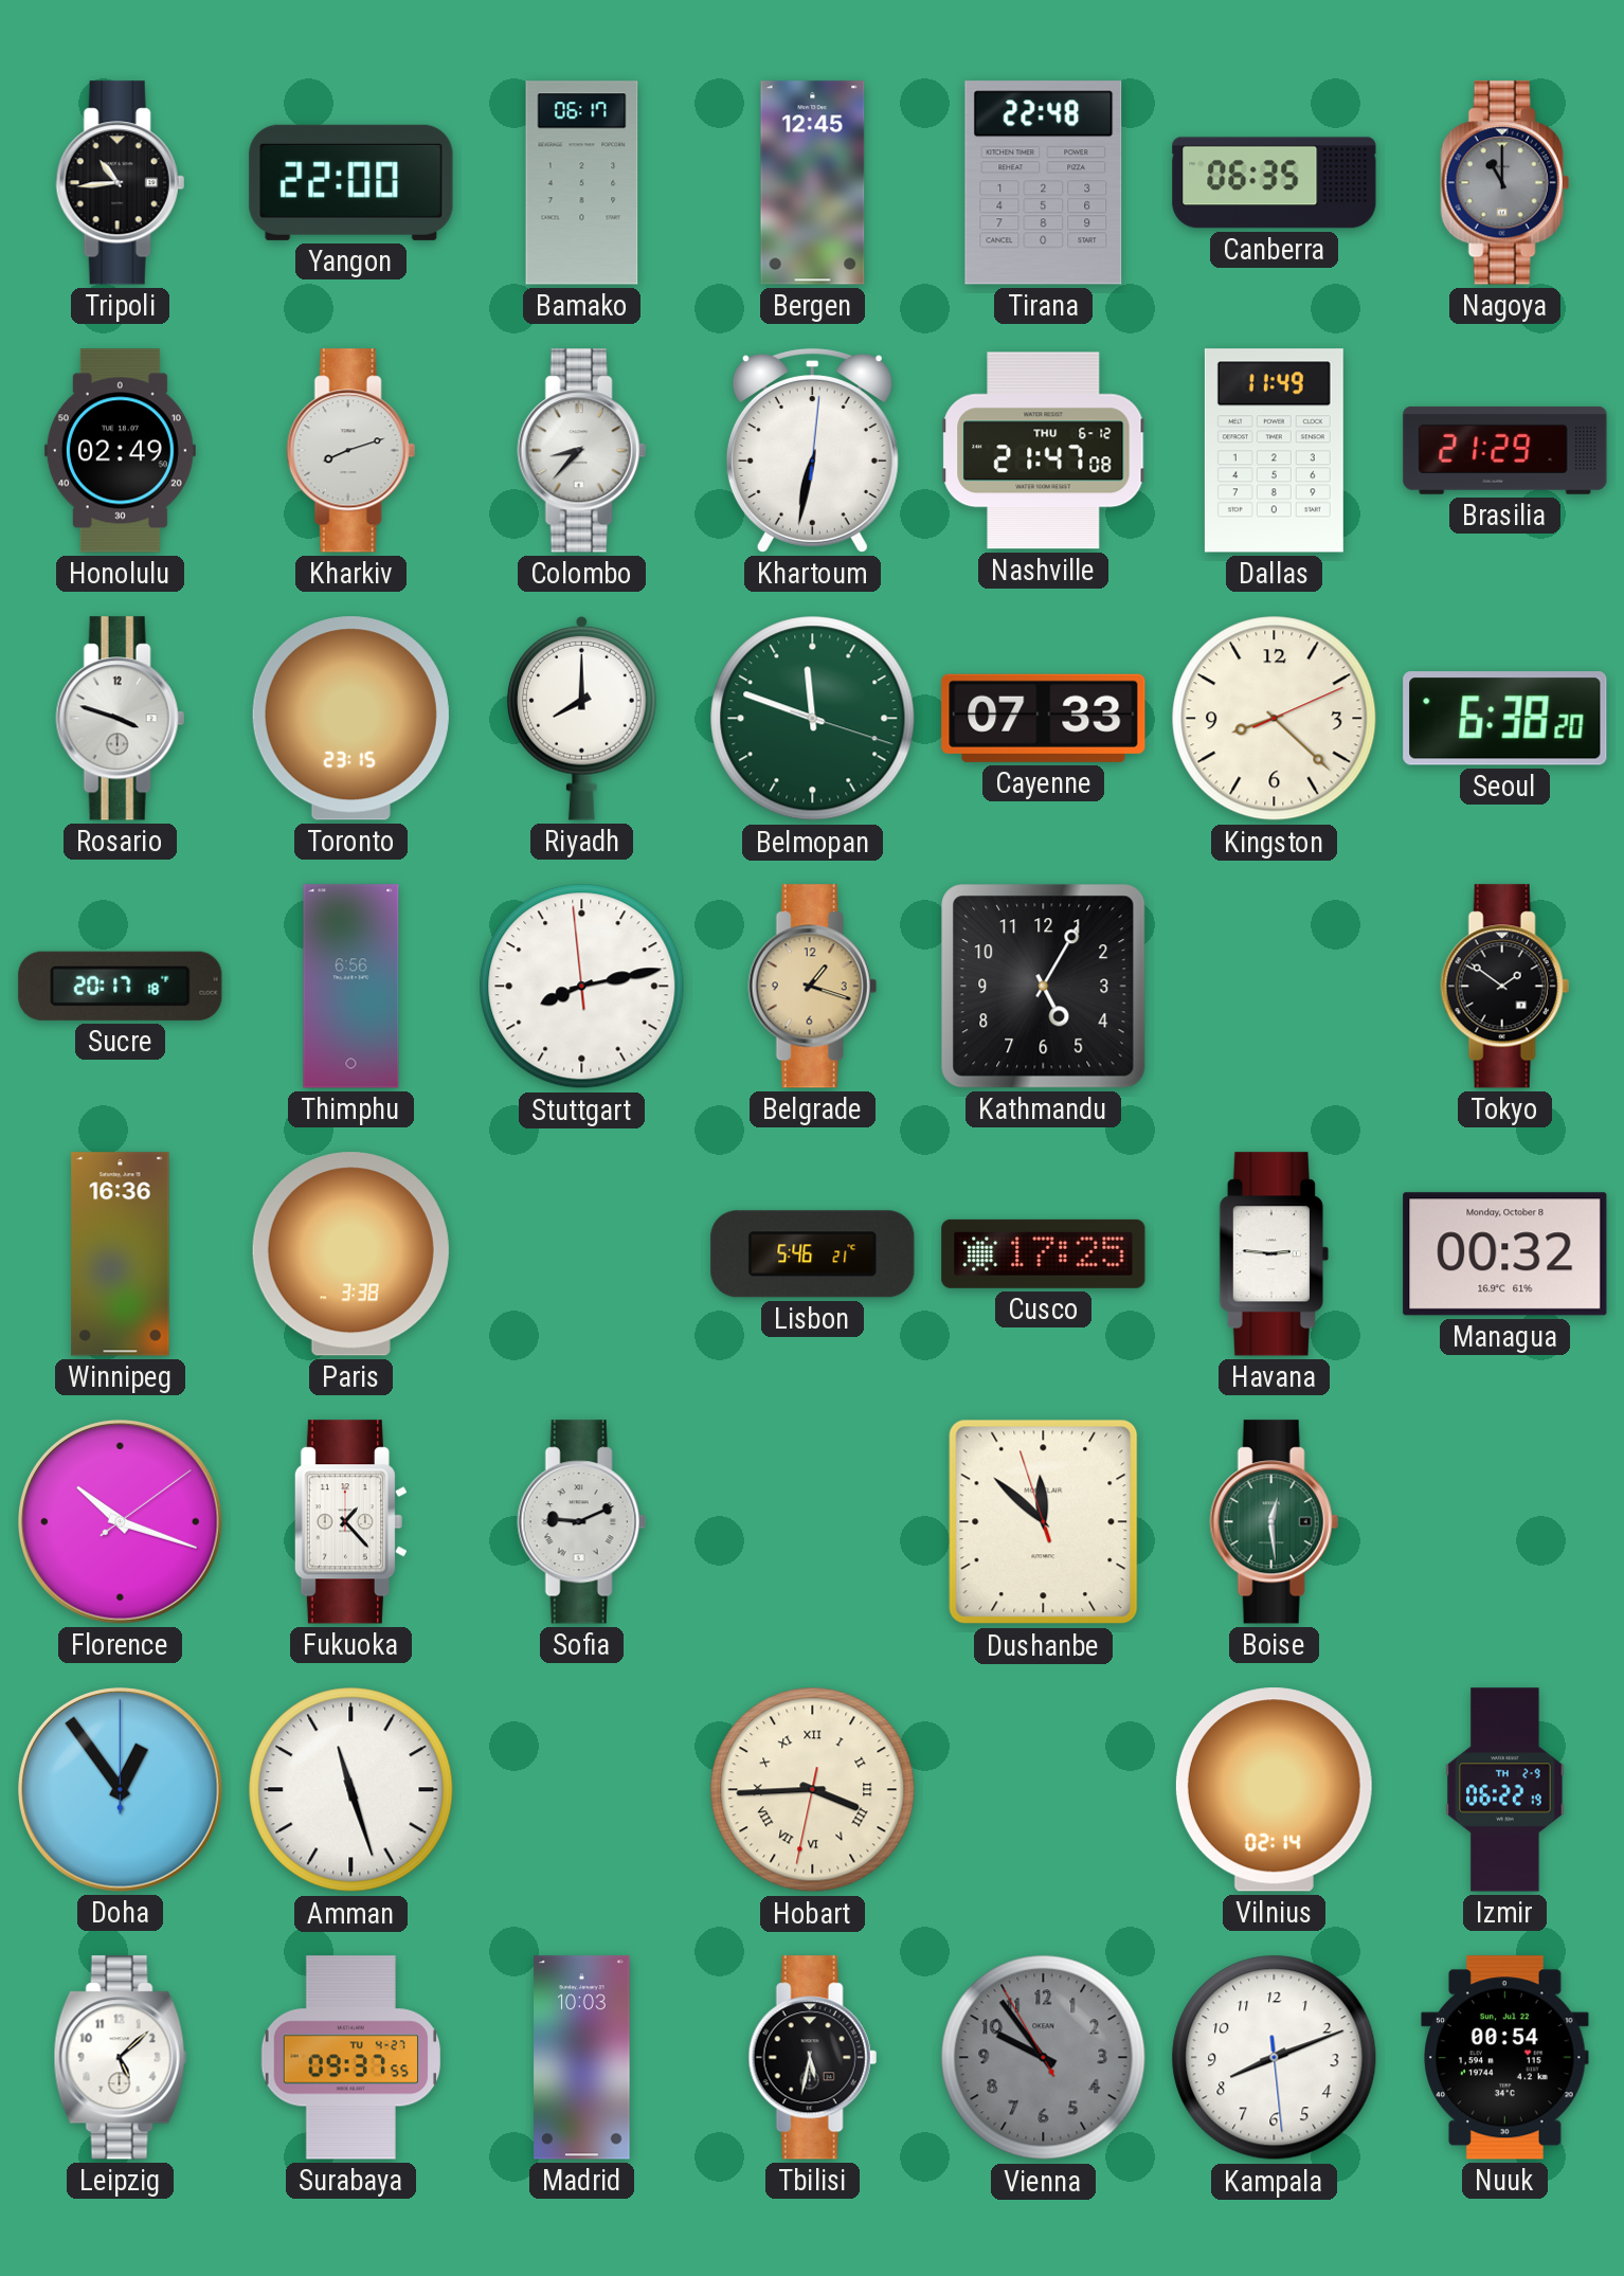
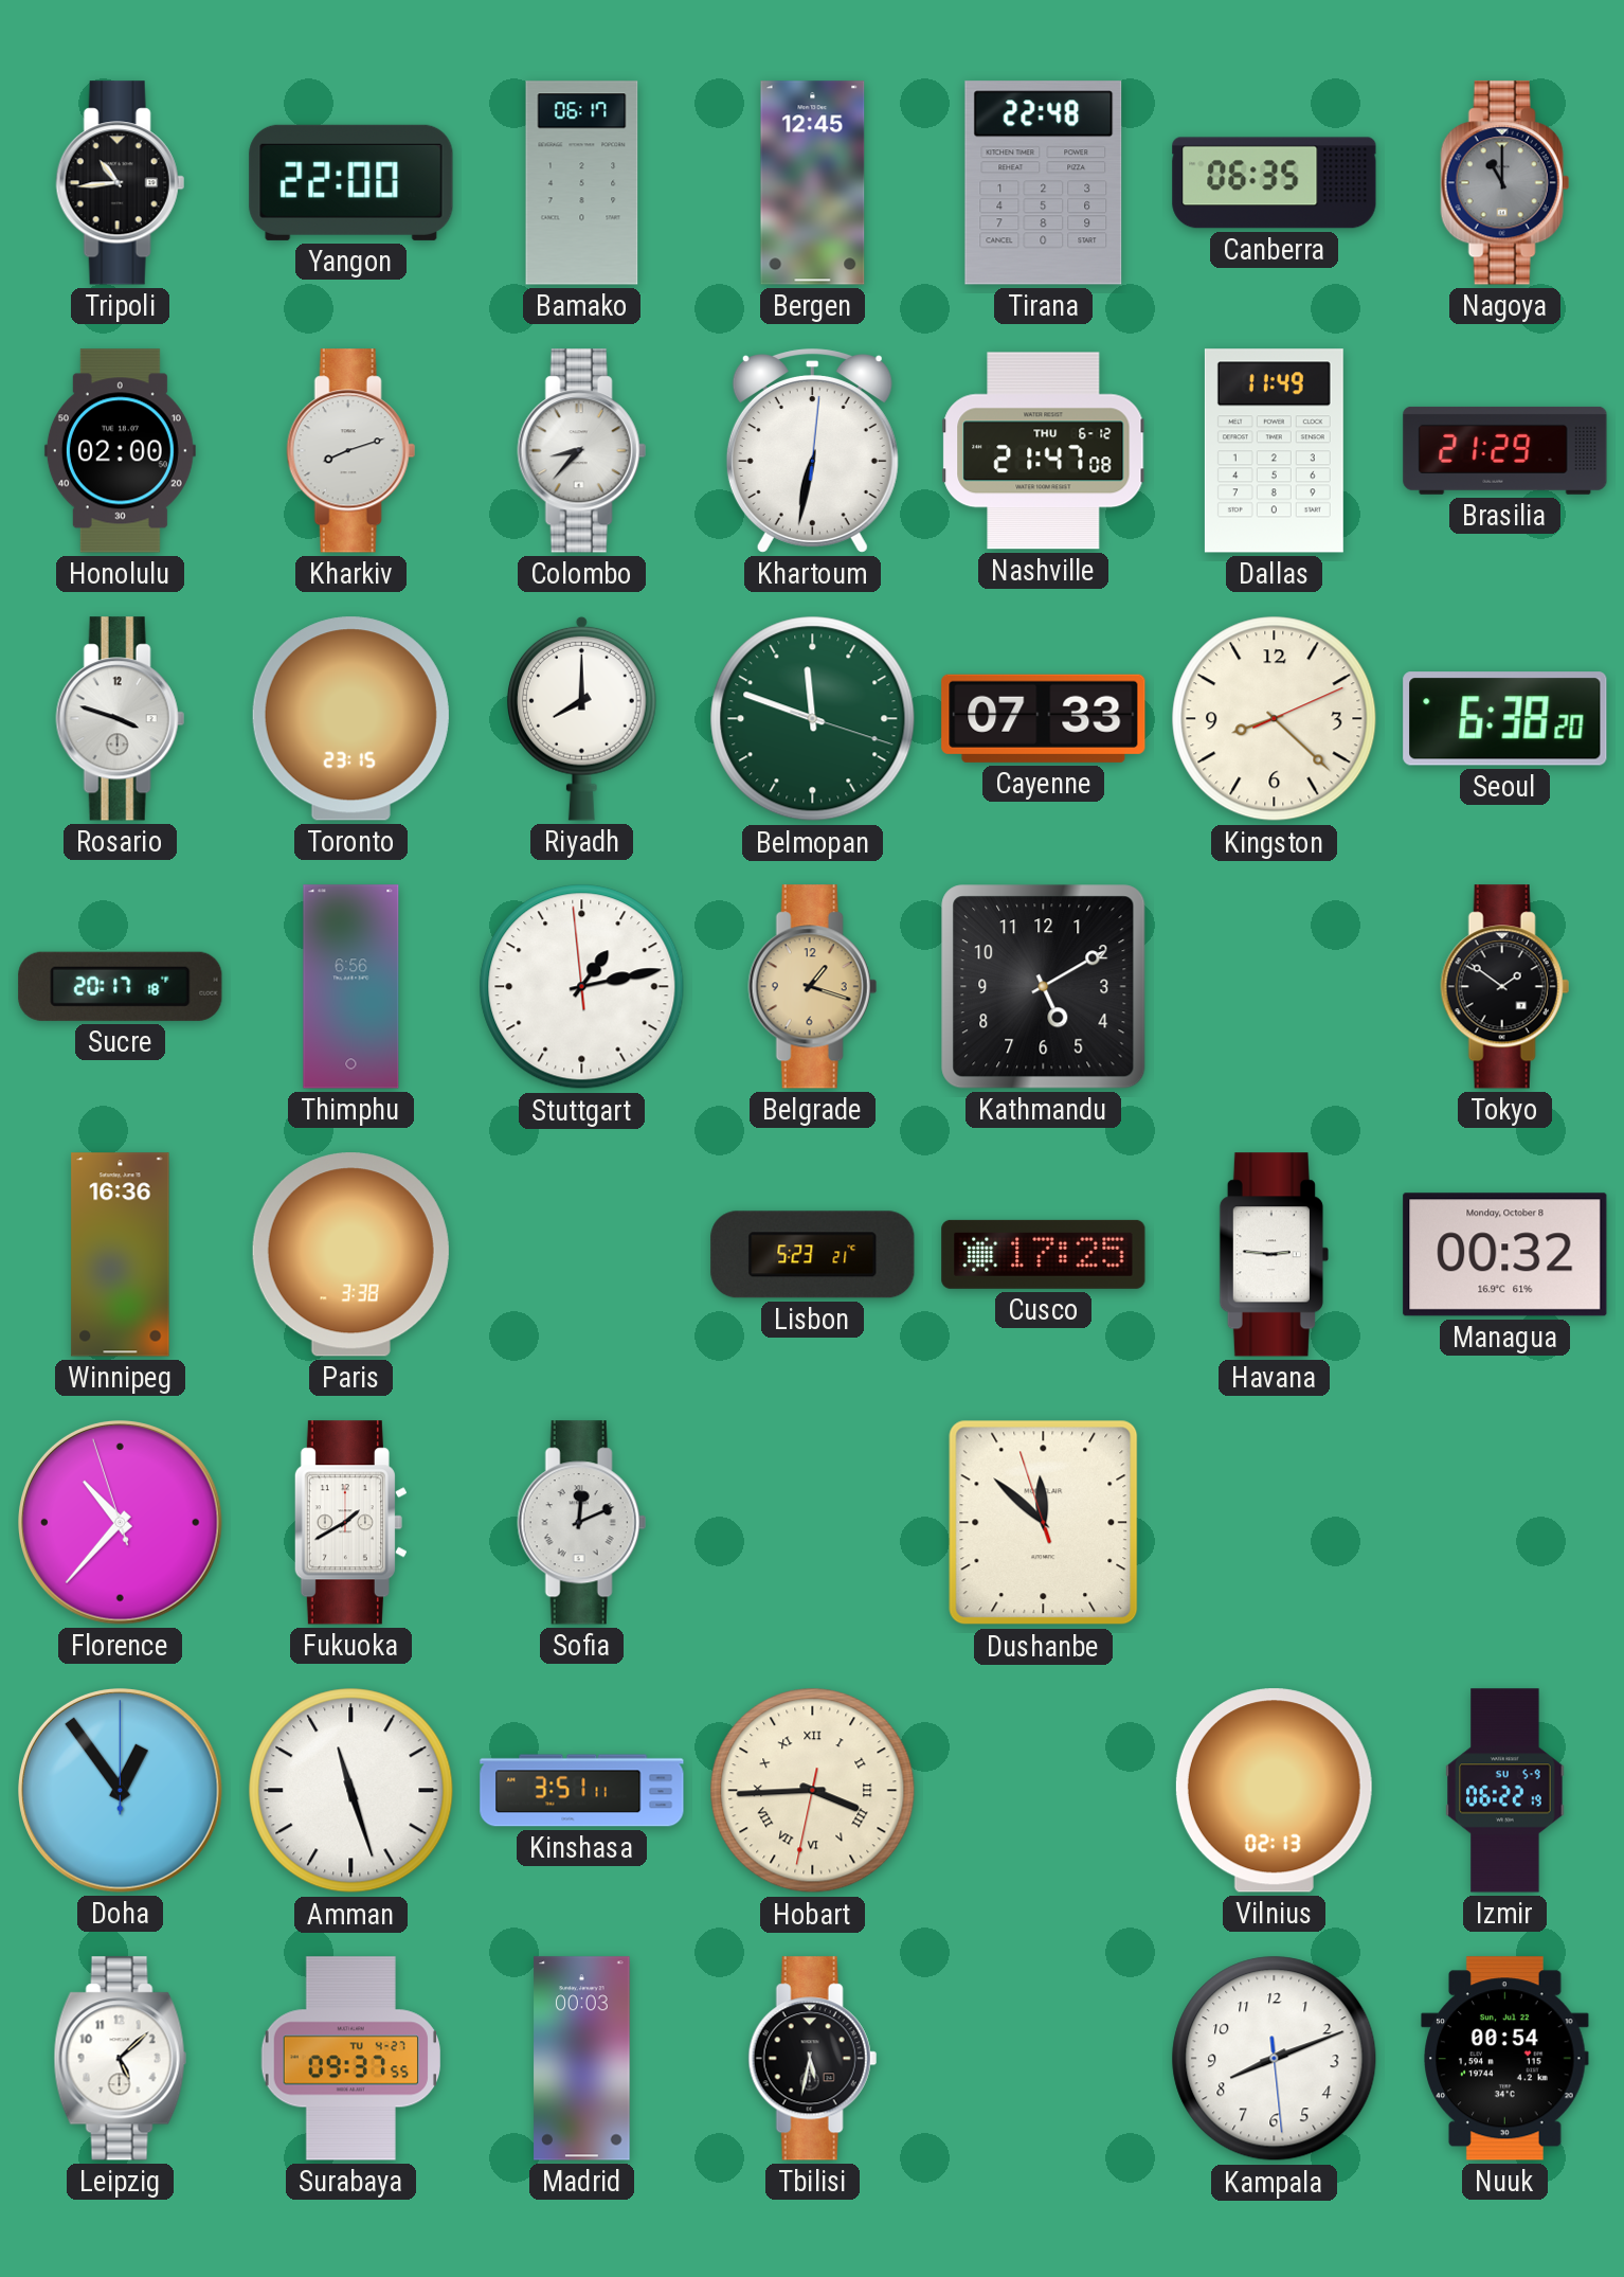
Honolulu: 02:49 -> 02:00
Stuttgart: 8:12 -> 1:12
Kathmandu: 5:05 -> 5:10
Lisbon: 5:46 -> 5:23
Florence: 10:18 -> 10:36
Fukuoka: 1:23 -> 1:40
Sofia: 9:11 -> 12:11
Boise: 12:29 -> none
Kinshasa: none -> 3:51
Vilnius: 02:14 -> 02:13
Izmir date: TH 2-9 -> SU 5-9
Madrid: 10:03 -> 00:03
Vienna: 9:53 -> none
